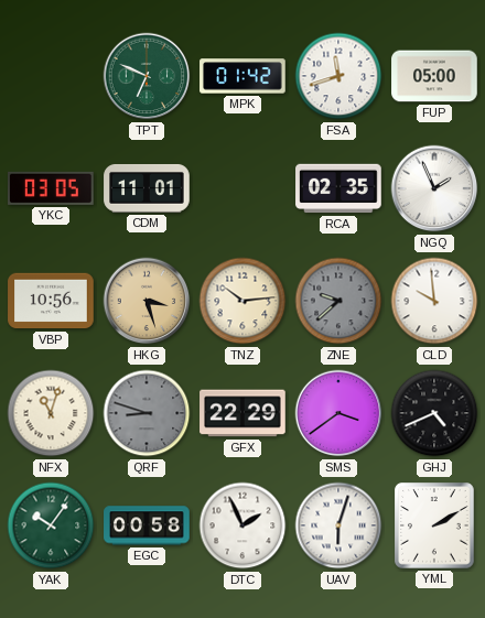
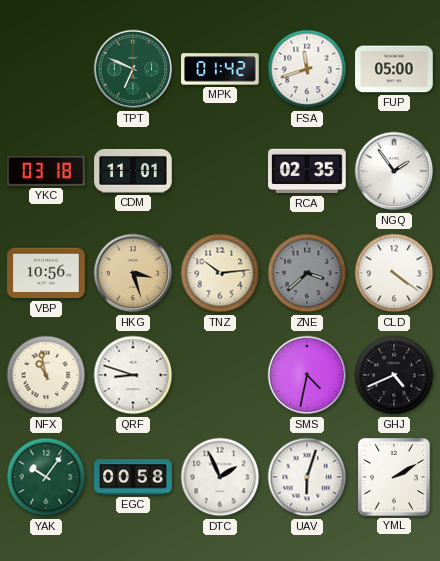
YKC: 03:05 -> 03:18
NGQ: 1:56 -> 1:54
ZNE: 9:38 -> 3:38
CLD: 9:59 -> 4:21
NFX: 11:03 -> 10:58
QRF dial: grey -> white
GFX: 22:29 -> none
SMS: 3:39 -> 4:32
